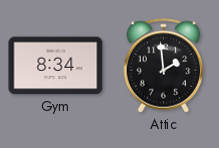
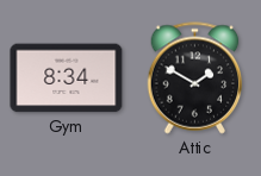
Attic: 1:59 -> 1:50
